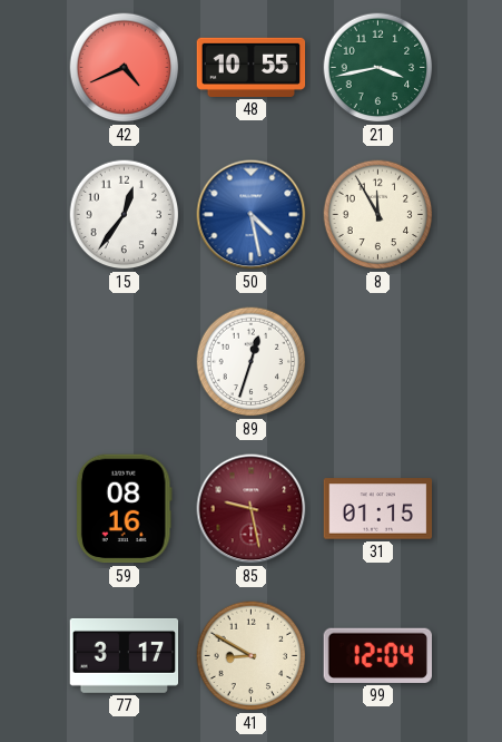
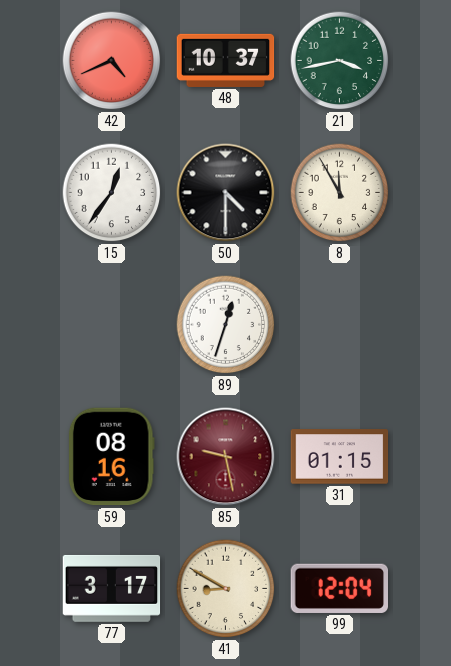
48: 10:55 -> 10:37
50: 4:28 -> 4:30
50 dial: blue -> black
